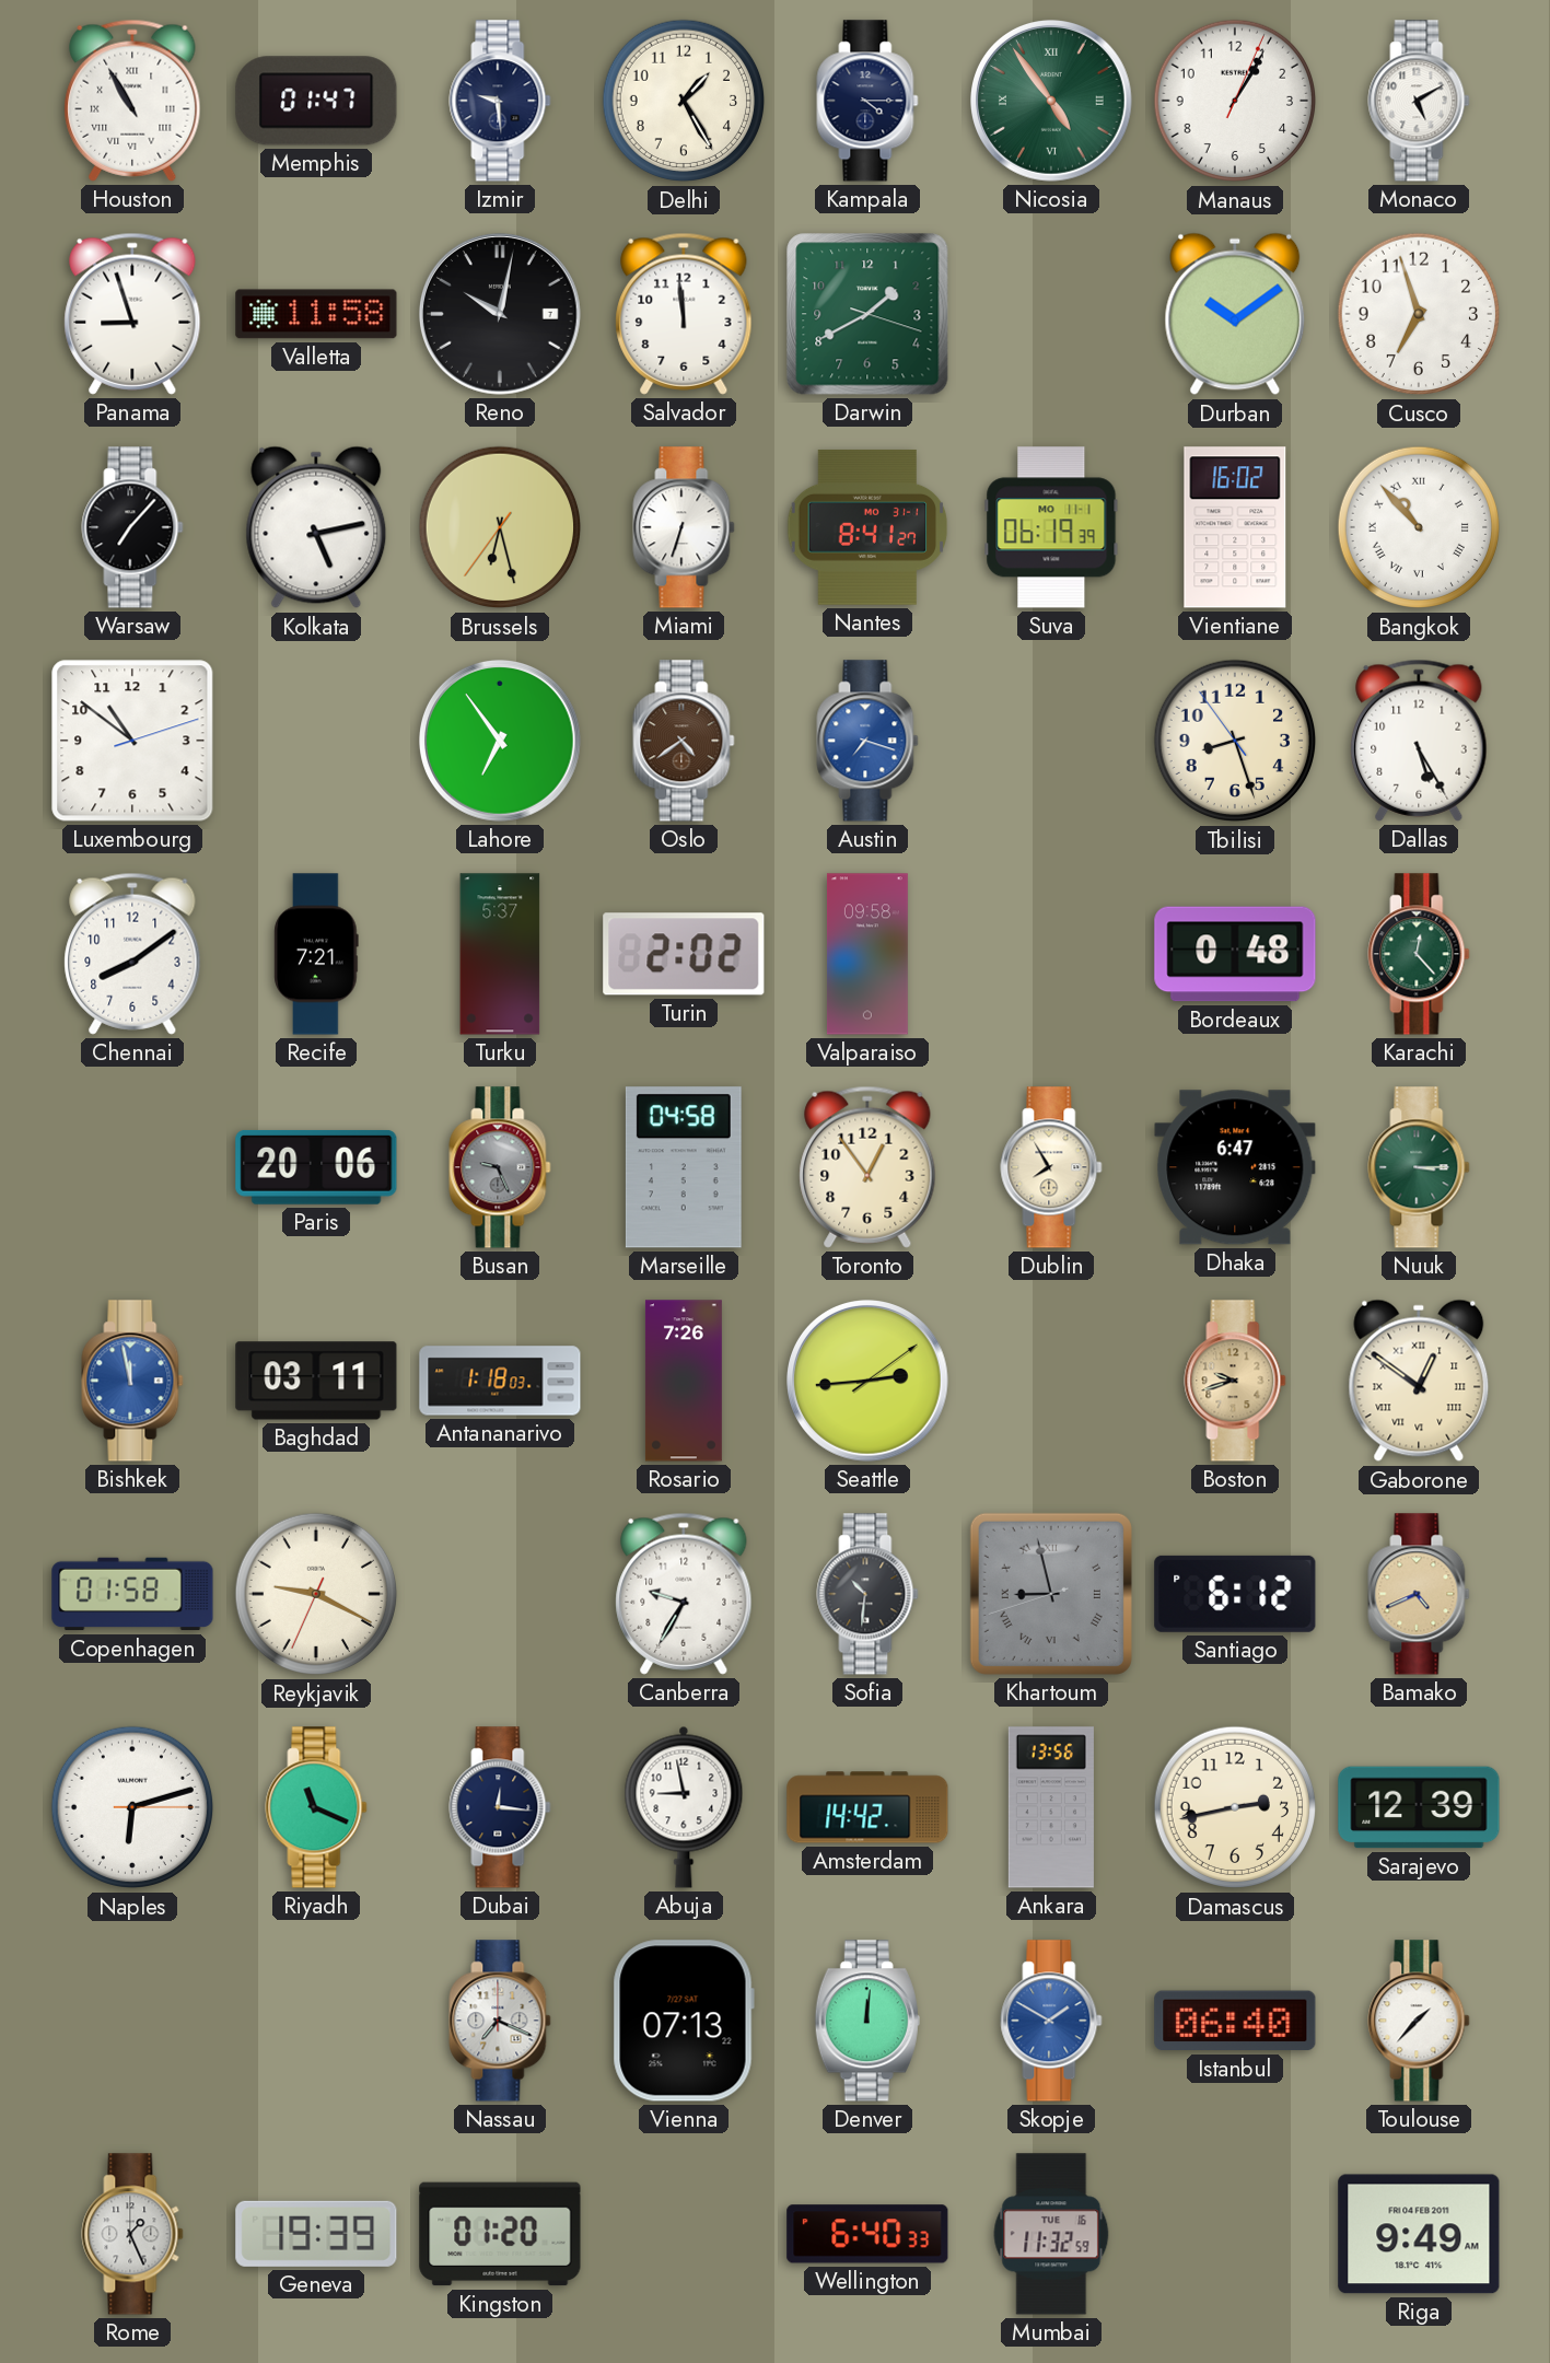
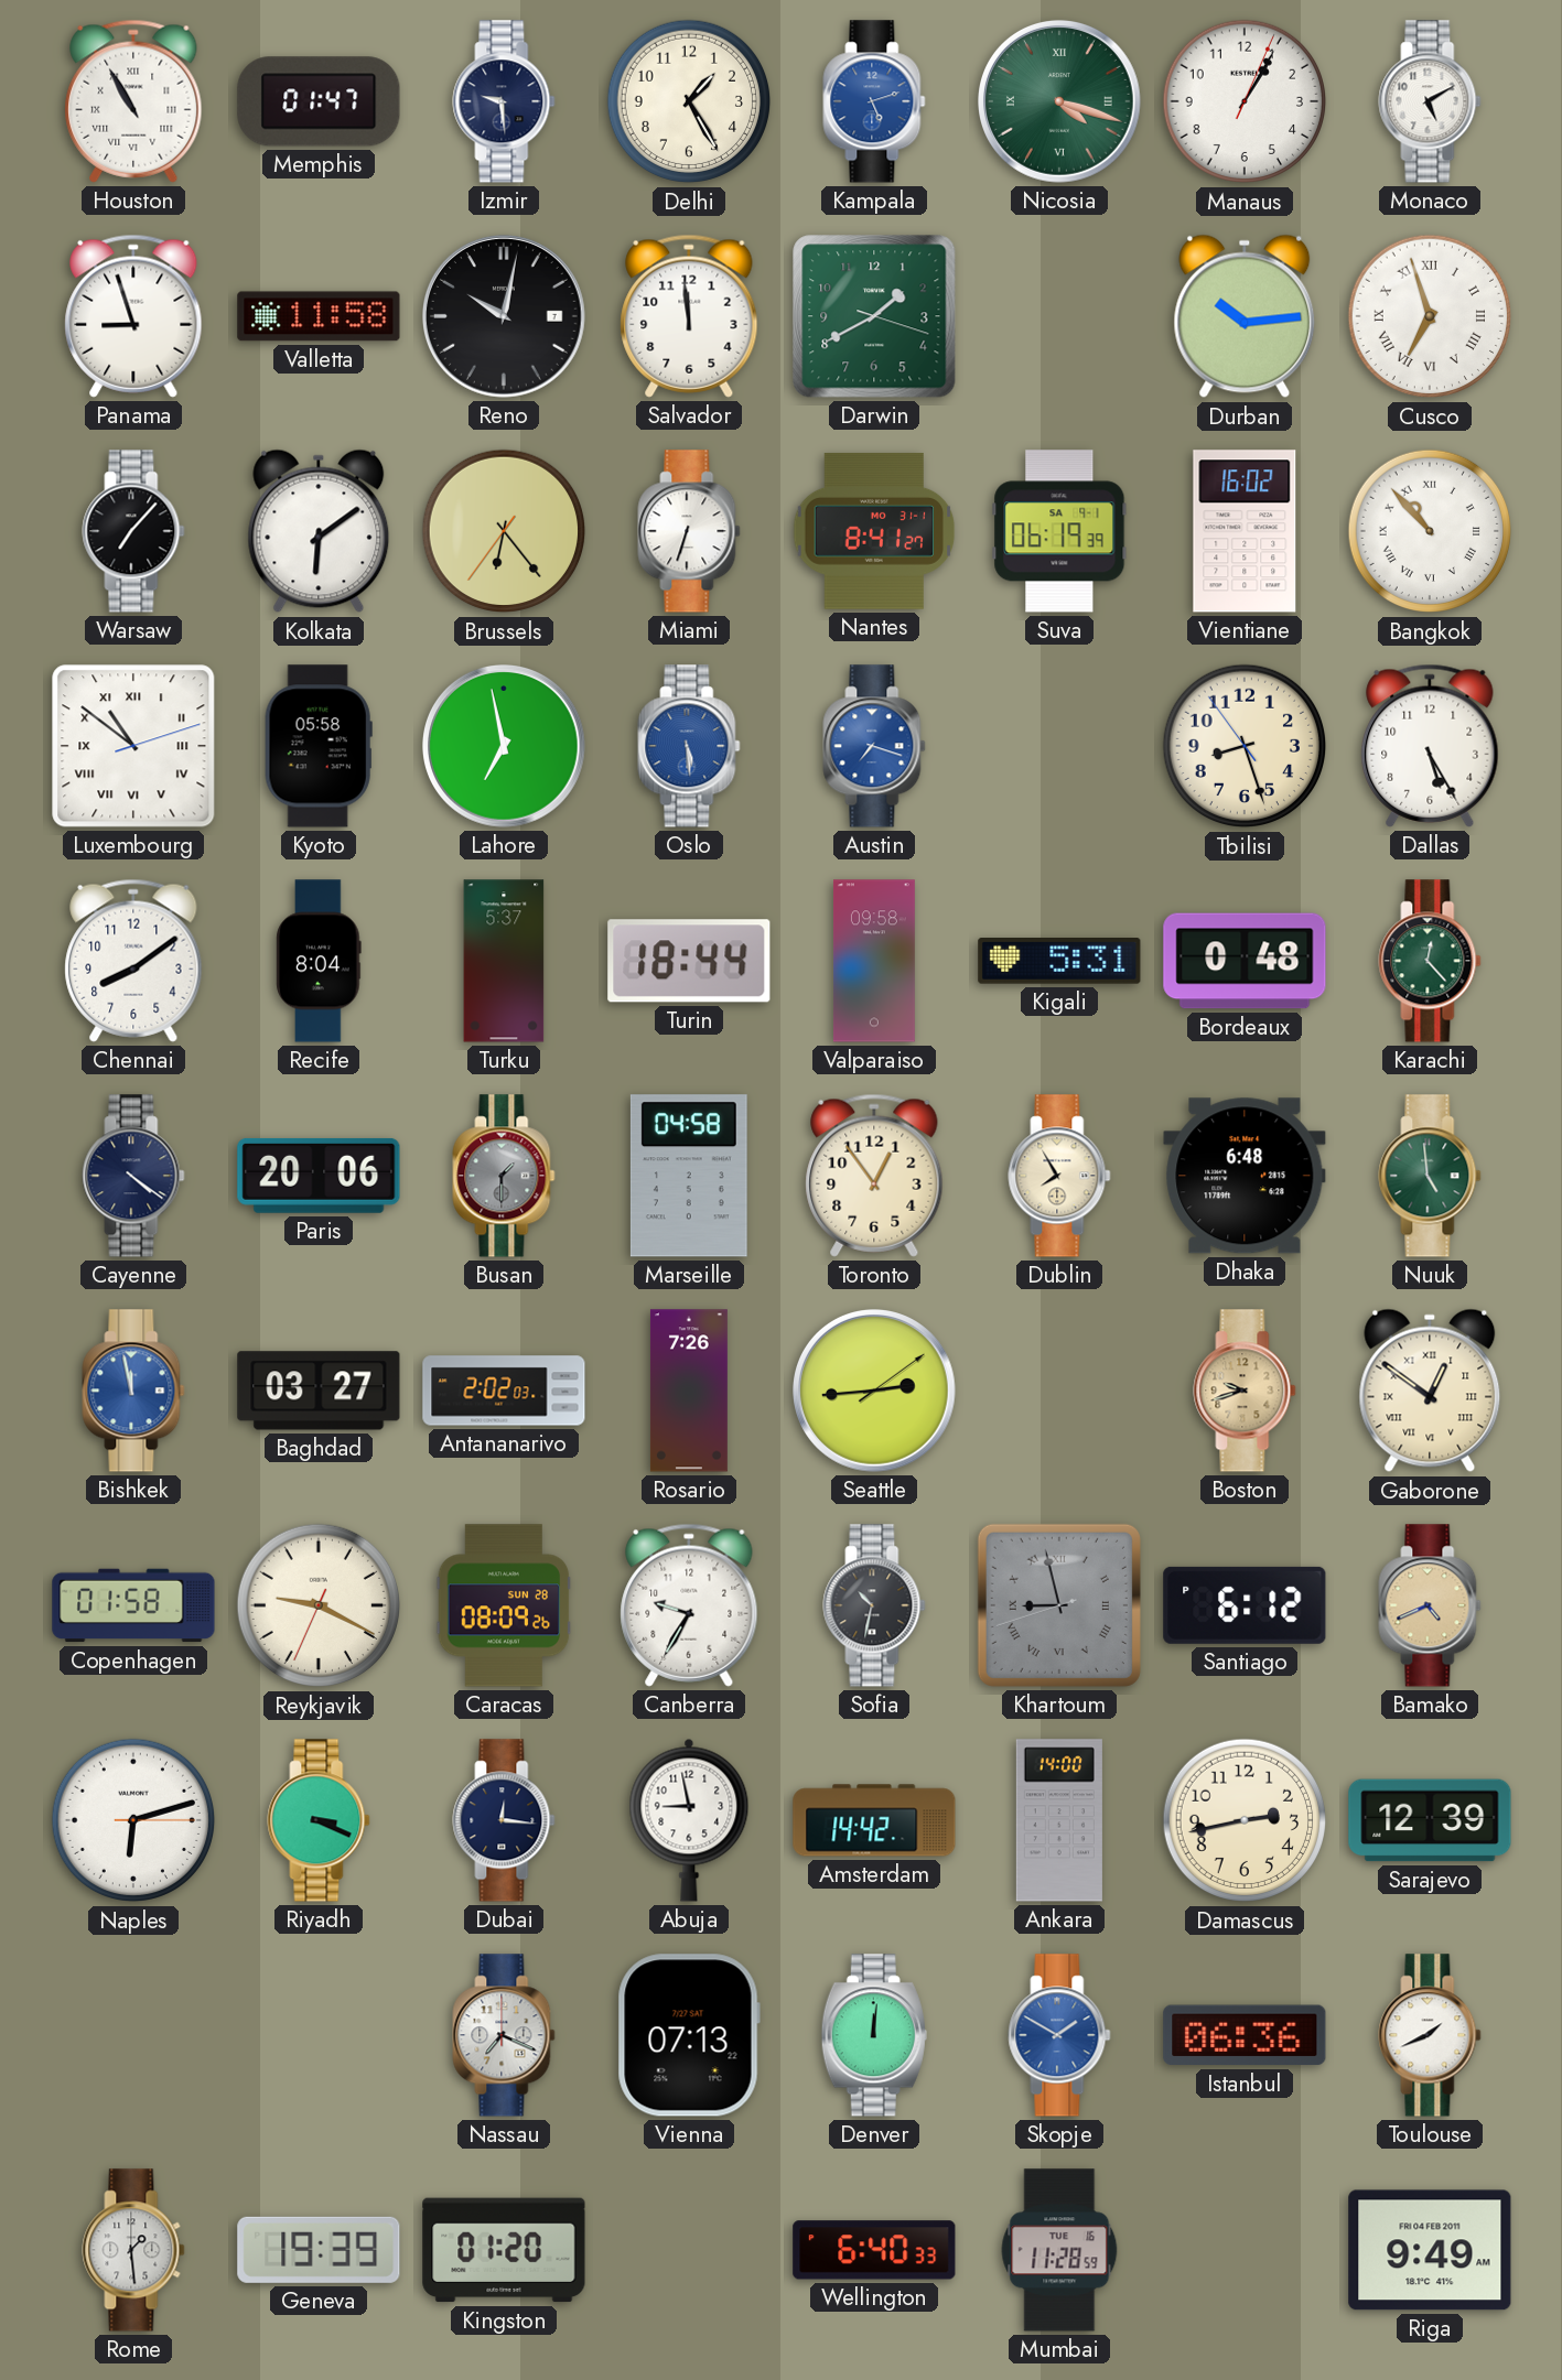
Kampala: 4:15 -> 5:12
Kampala dial: navy -> blue
Nicosia: 4:54 -> 4:18
Durban: 10:09 -> 10:14
Cusco numerals: Arabic -> Roman
Kolkata: 5:13 -> 6:09
Brussels: 6:27 -> 6:23
Suva date: MO 11-1 -> SA 9-1
Luxembourg numerals: Arabic -> Roman
Kyoto: none -> 05:58
Lahore: 6:54 -> 6:58
Oslo: 4:39 -> 5:29
Oslo dial: brown -> blue
Recife: 7:21 -> 8:04
Turin: 2:02 -> 18:44
Kigali: none -> 5:31
Cayenne: none -> 4:21
Busan: 9:26 -> 1:30
Dhaka: 6:47 -> 6:48
Nuuk: 3:15 -> 4:59
Baghdad: 03:11 -> 03:27
Antananarivo: 1:18 -> 2:02
Caracas: none -> 08:09
Sofia: 10:31 -> 10:32
Riyadh: 11:19 -> 3:19
Ankara: 13:56 -> 14:00
Istanbul: 06:40 -> 06:36
Toulouse: 1:37 -> 1:41
Rome: 1:26 -> 1:29
Mumbai: 11:32 -> 11:28
